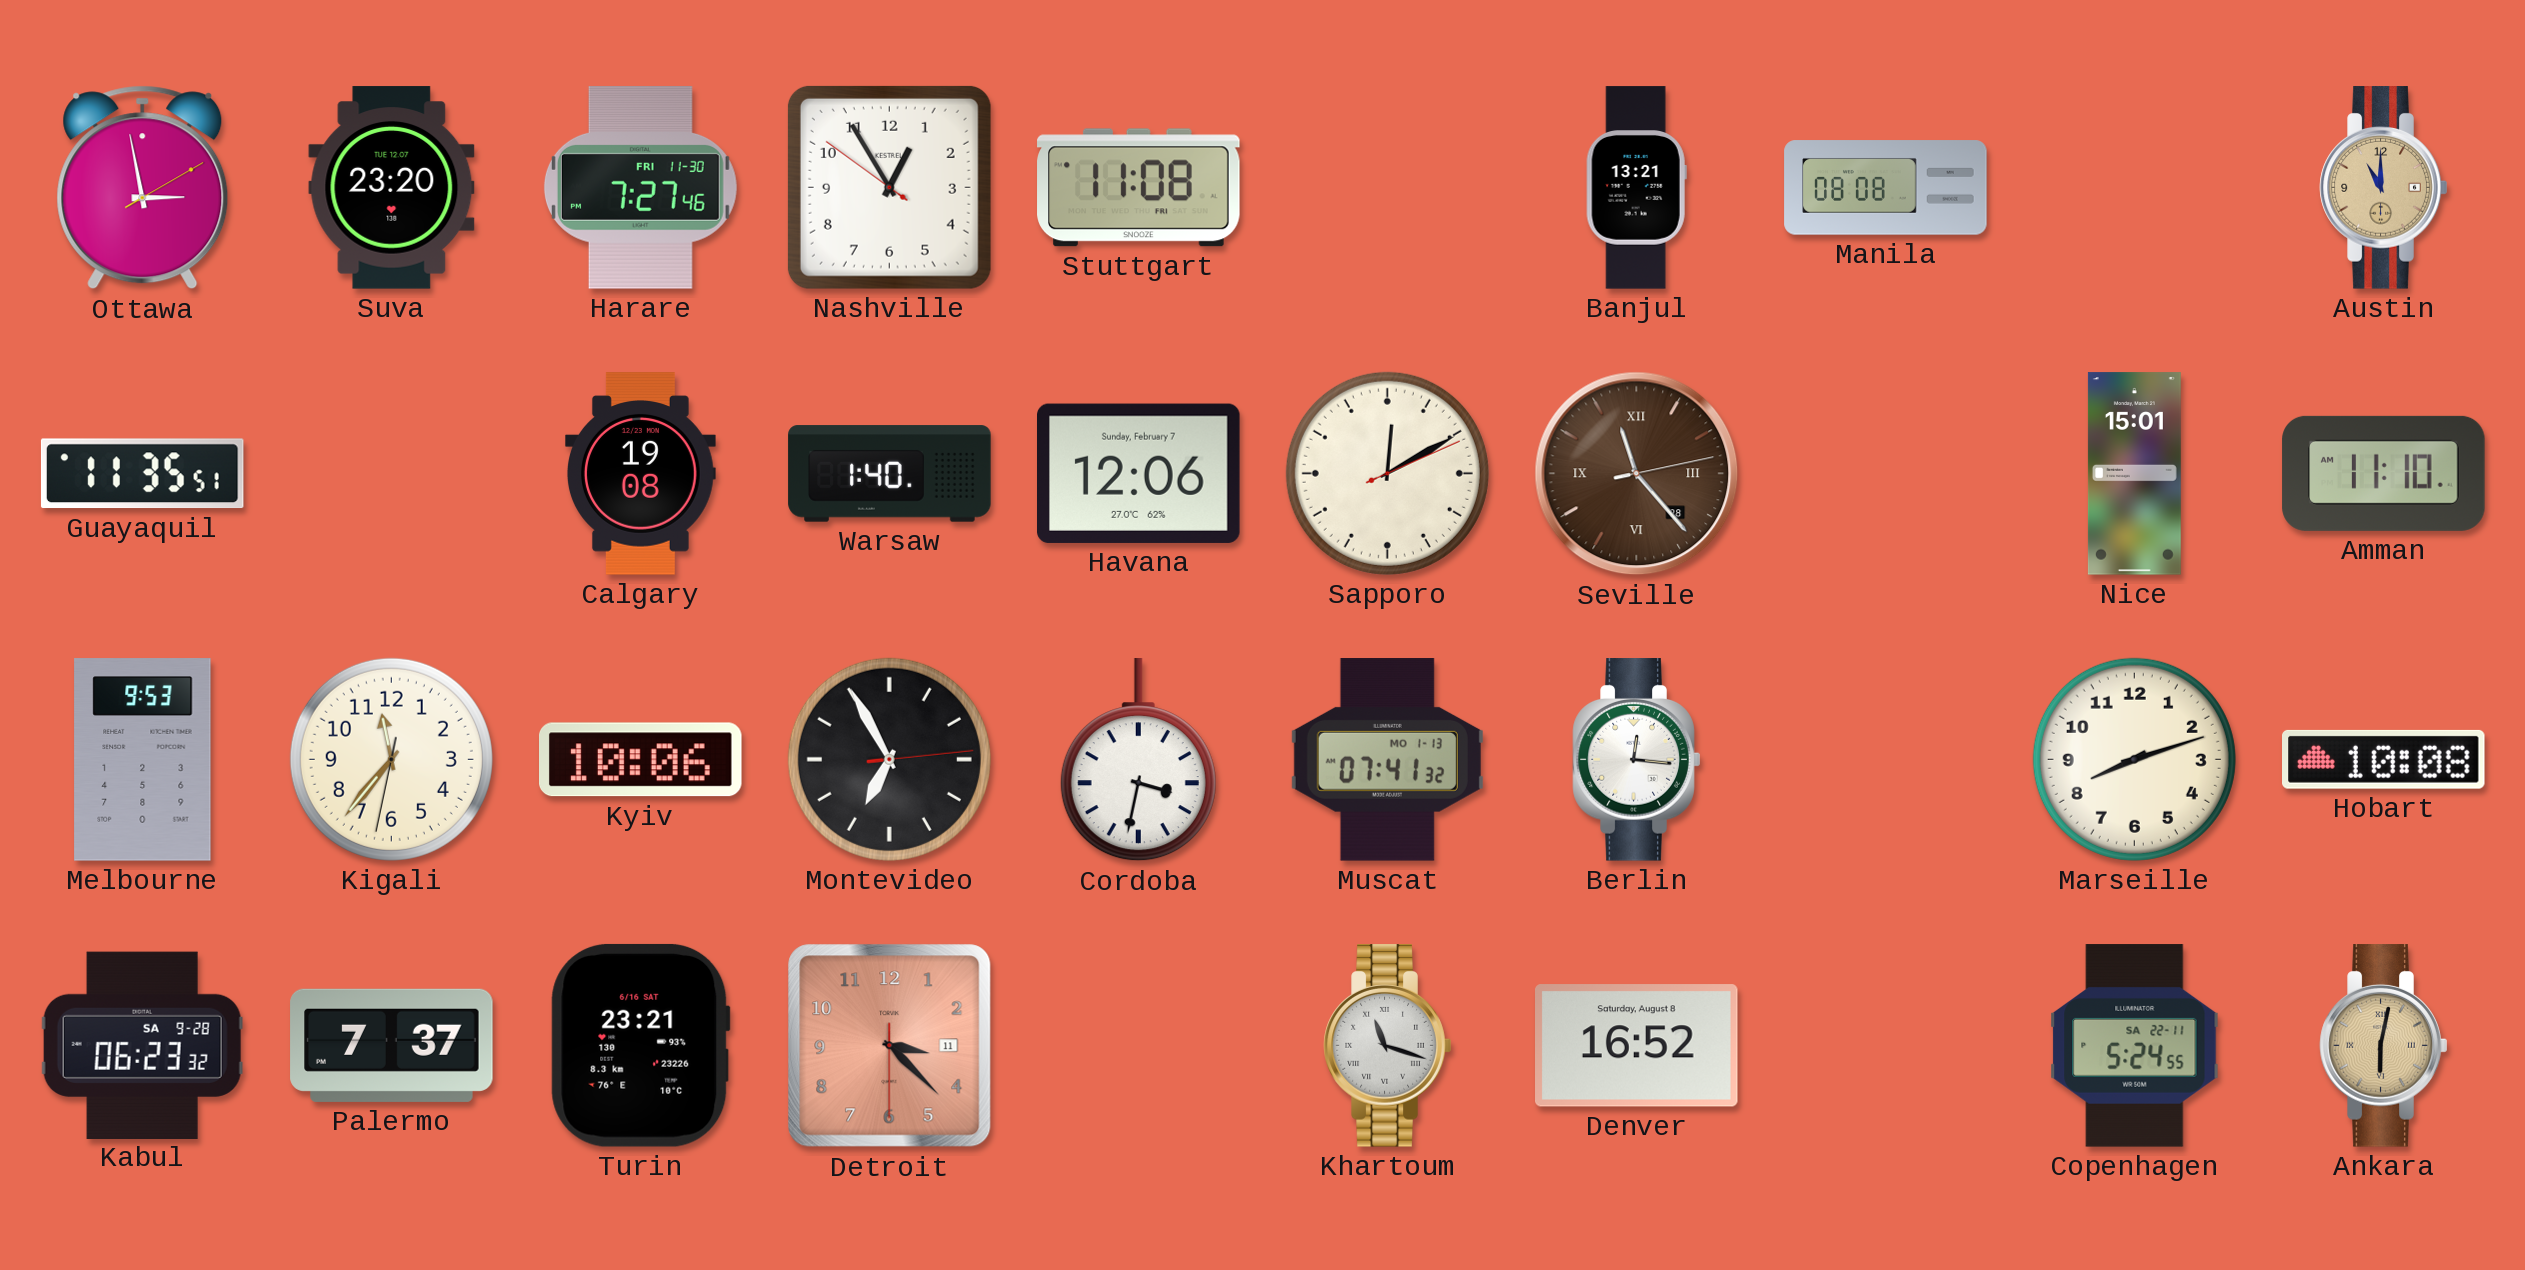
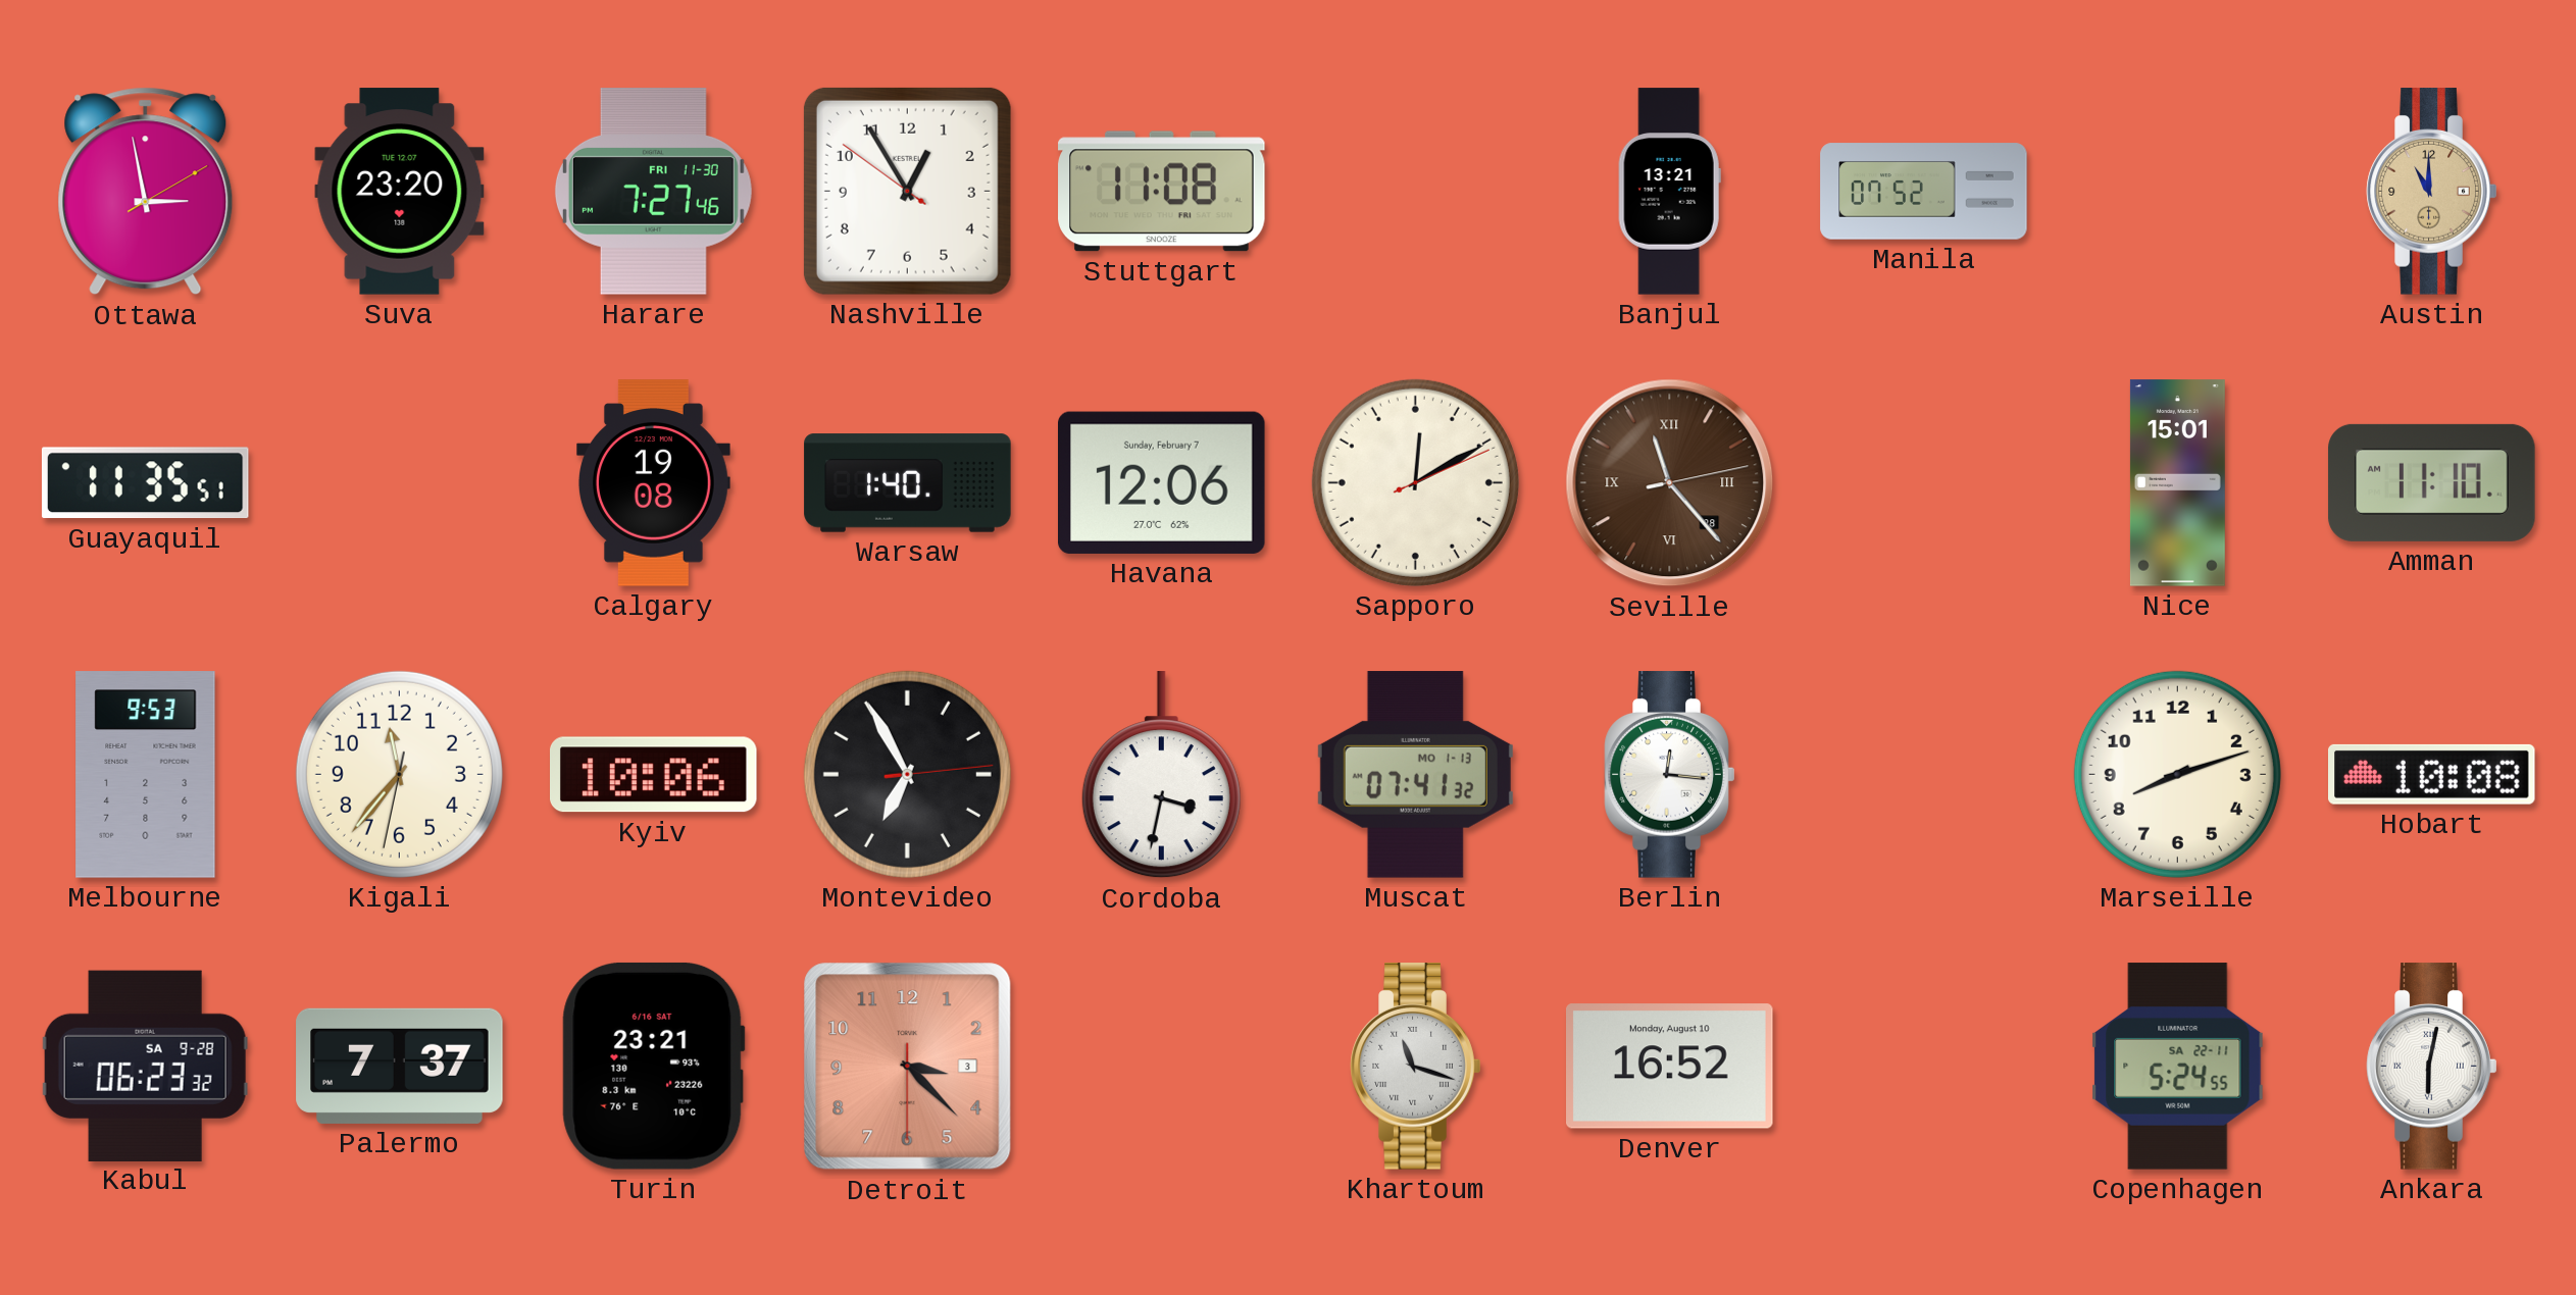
Manila: 08:08 -> 07:52
Detroit date: 11 -> 3
Denver date: Saturday, August 8 -> Monday, August 10
Ankara dial: champagne -> white
